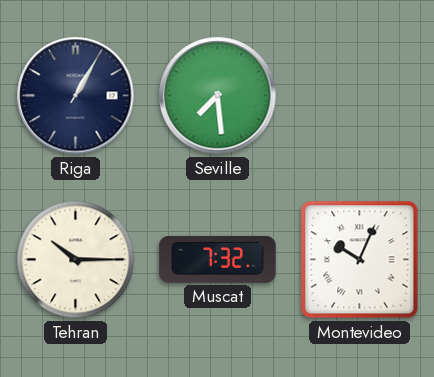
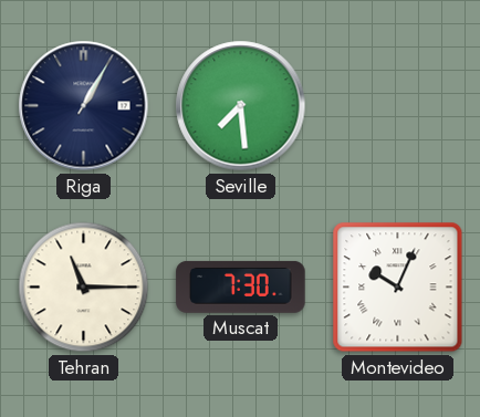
Tehran: 10:15 -> 11:15
Muscat: 7:32 -> 7:30
